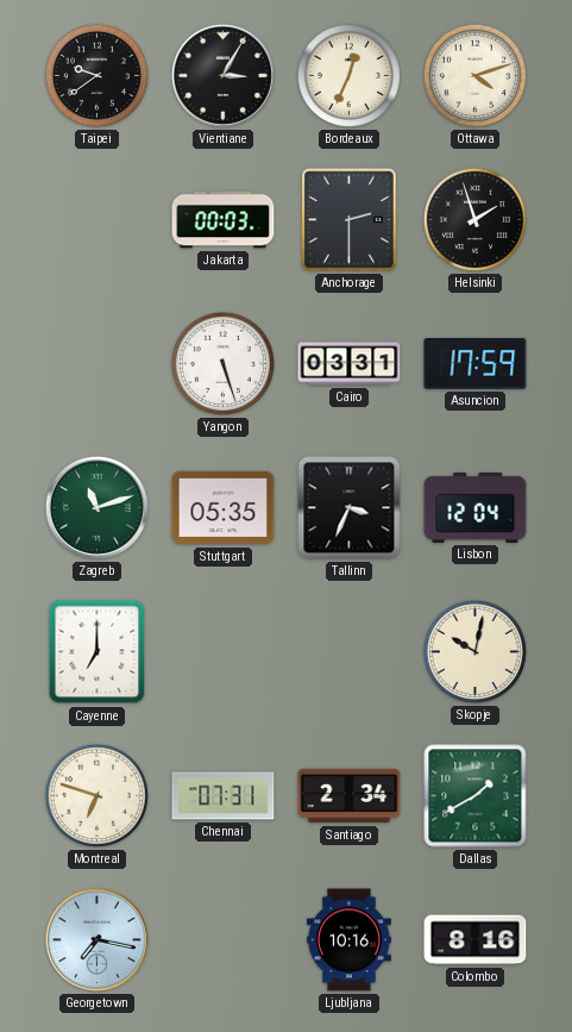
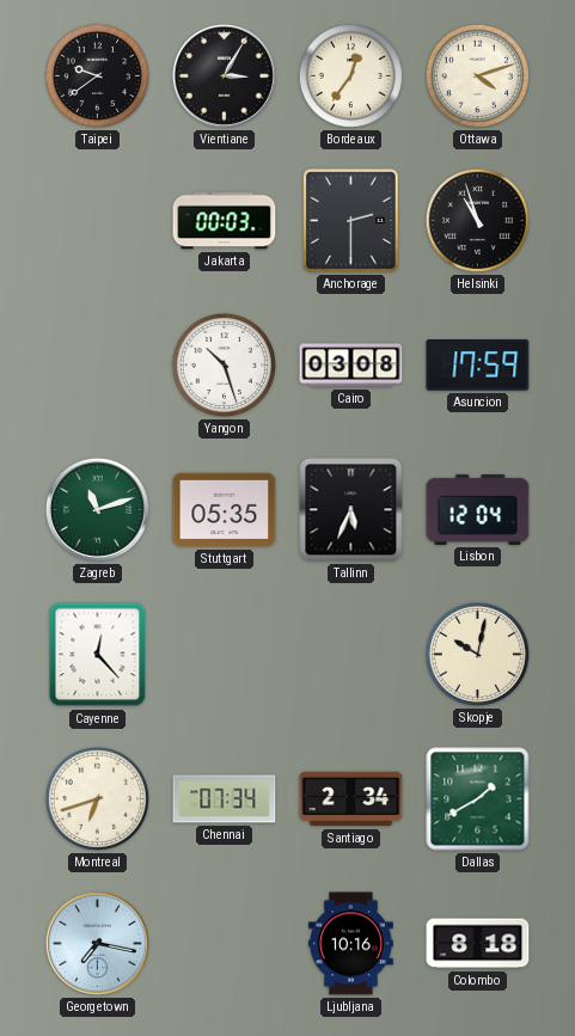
Bordeaux: 12:34 -> 12:36
Helsinki: 1:57 -> 10:57
Yangon: 5:27 -> 10:27
Cairo: 03:31 -> 03:08
Tallinn: 3:34 -> 5:34
Cayenne: 7:00 -> 12:23
Montreal: 6:48 -> 6:42
Chennai: 07:31 -> 07:34
Colombo: 8:16 -> 8:18
